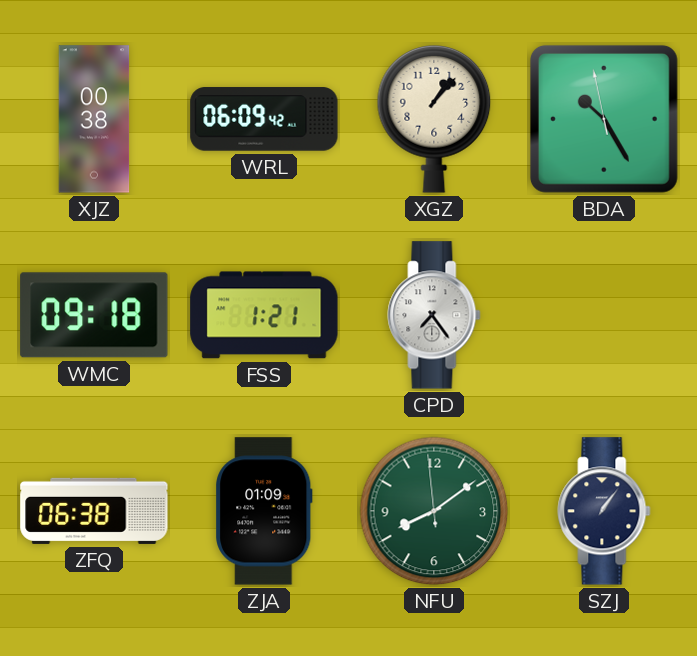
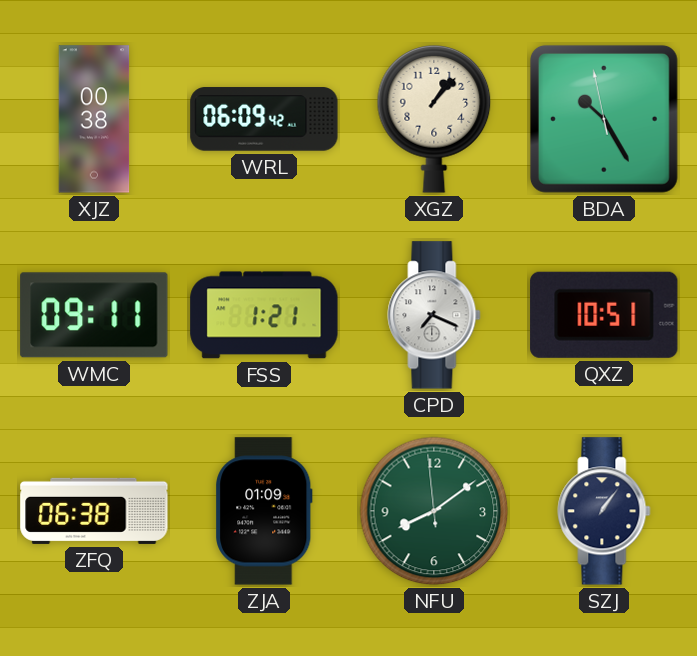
WMC: 09:18 -> 09:11
CPD: 7:24 -> 7:19
QXZ: none -> 10:51
